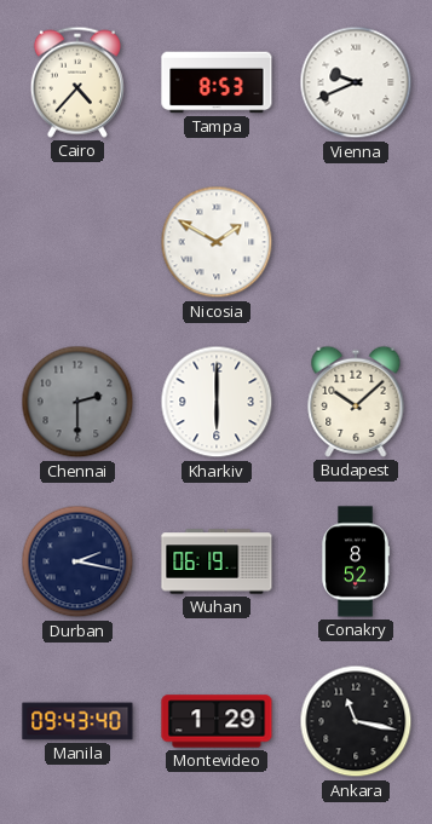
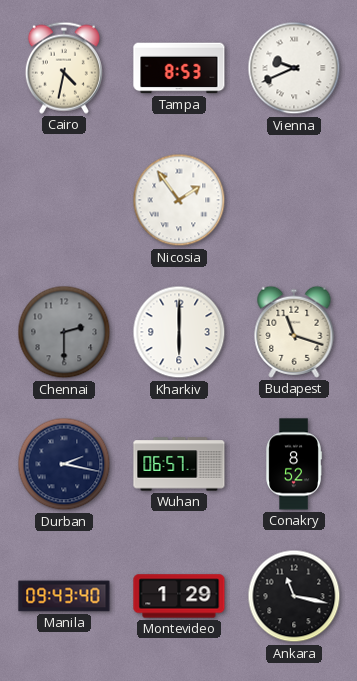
Cairo: 4:37 -> 4:32
Nicosia: 1:50 -> 1:54
Budapest: 10:08 -> 11:18
Wuhan: 06:19 -> 06:57
